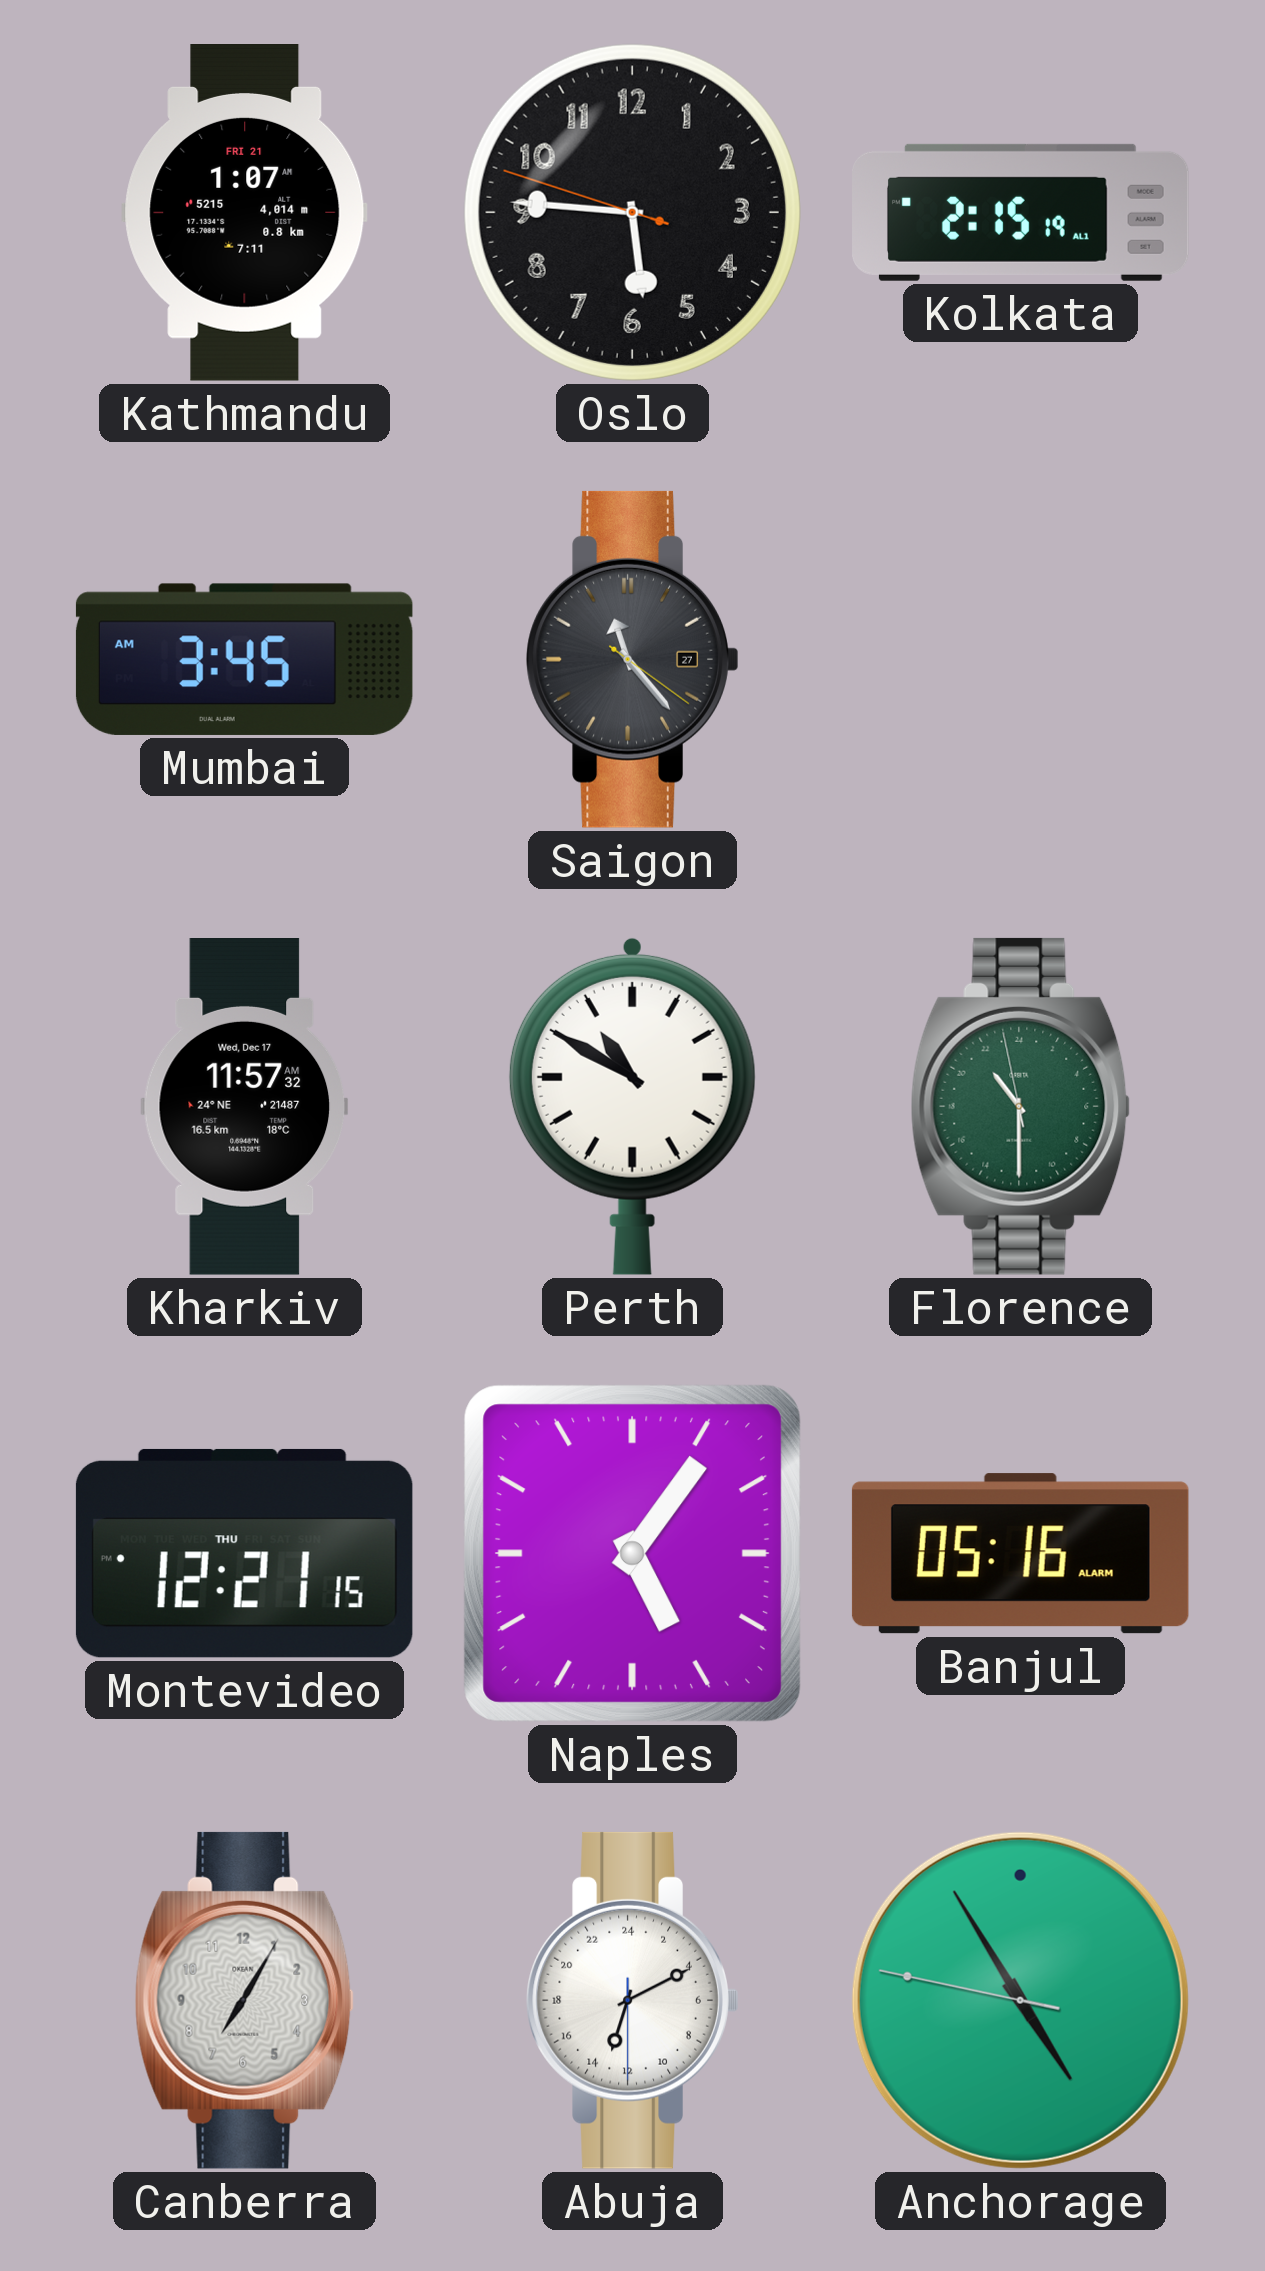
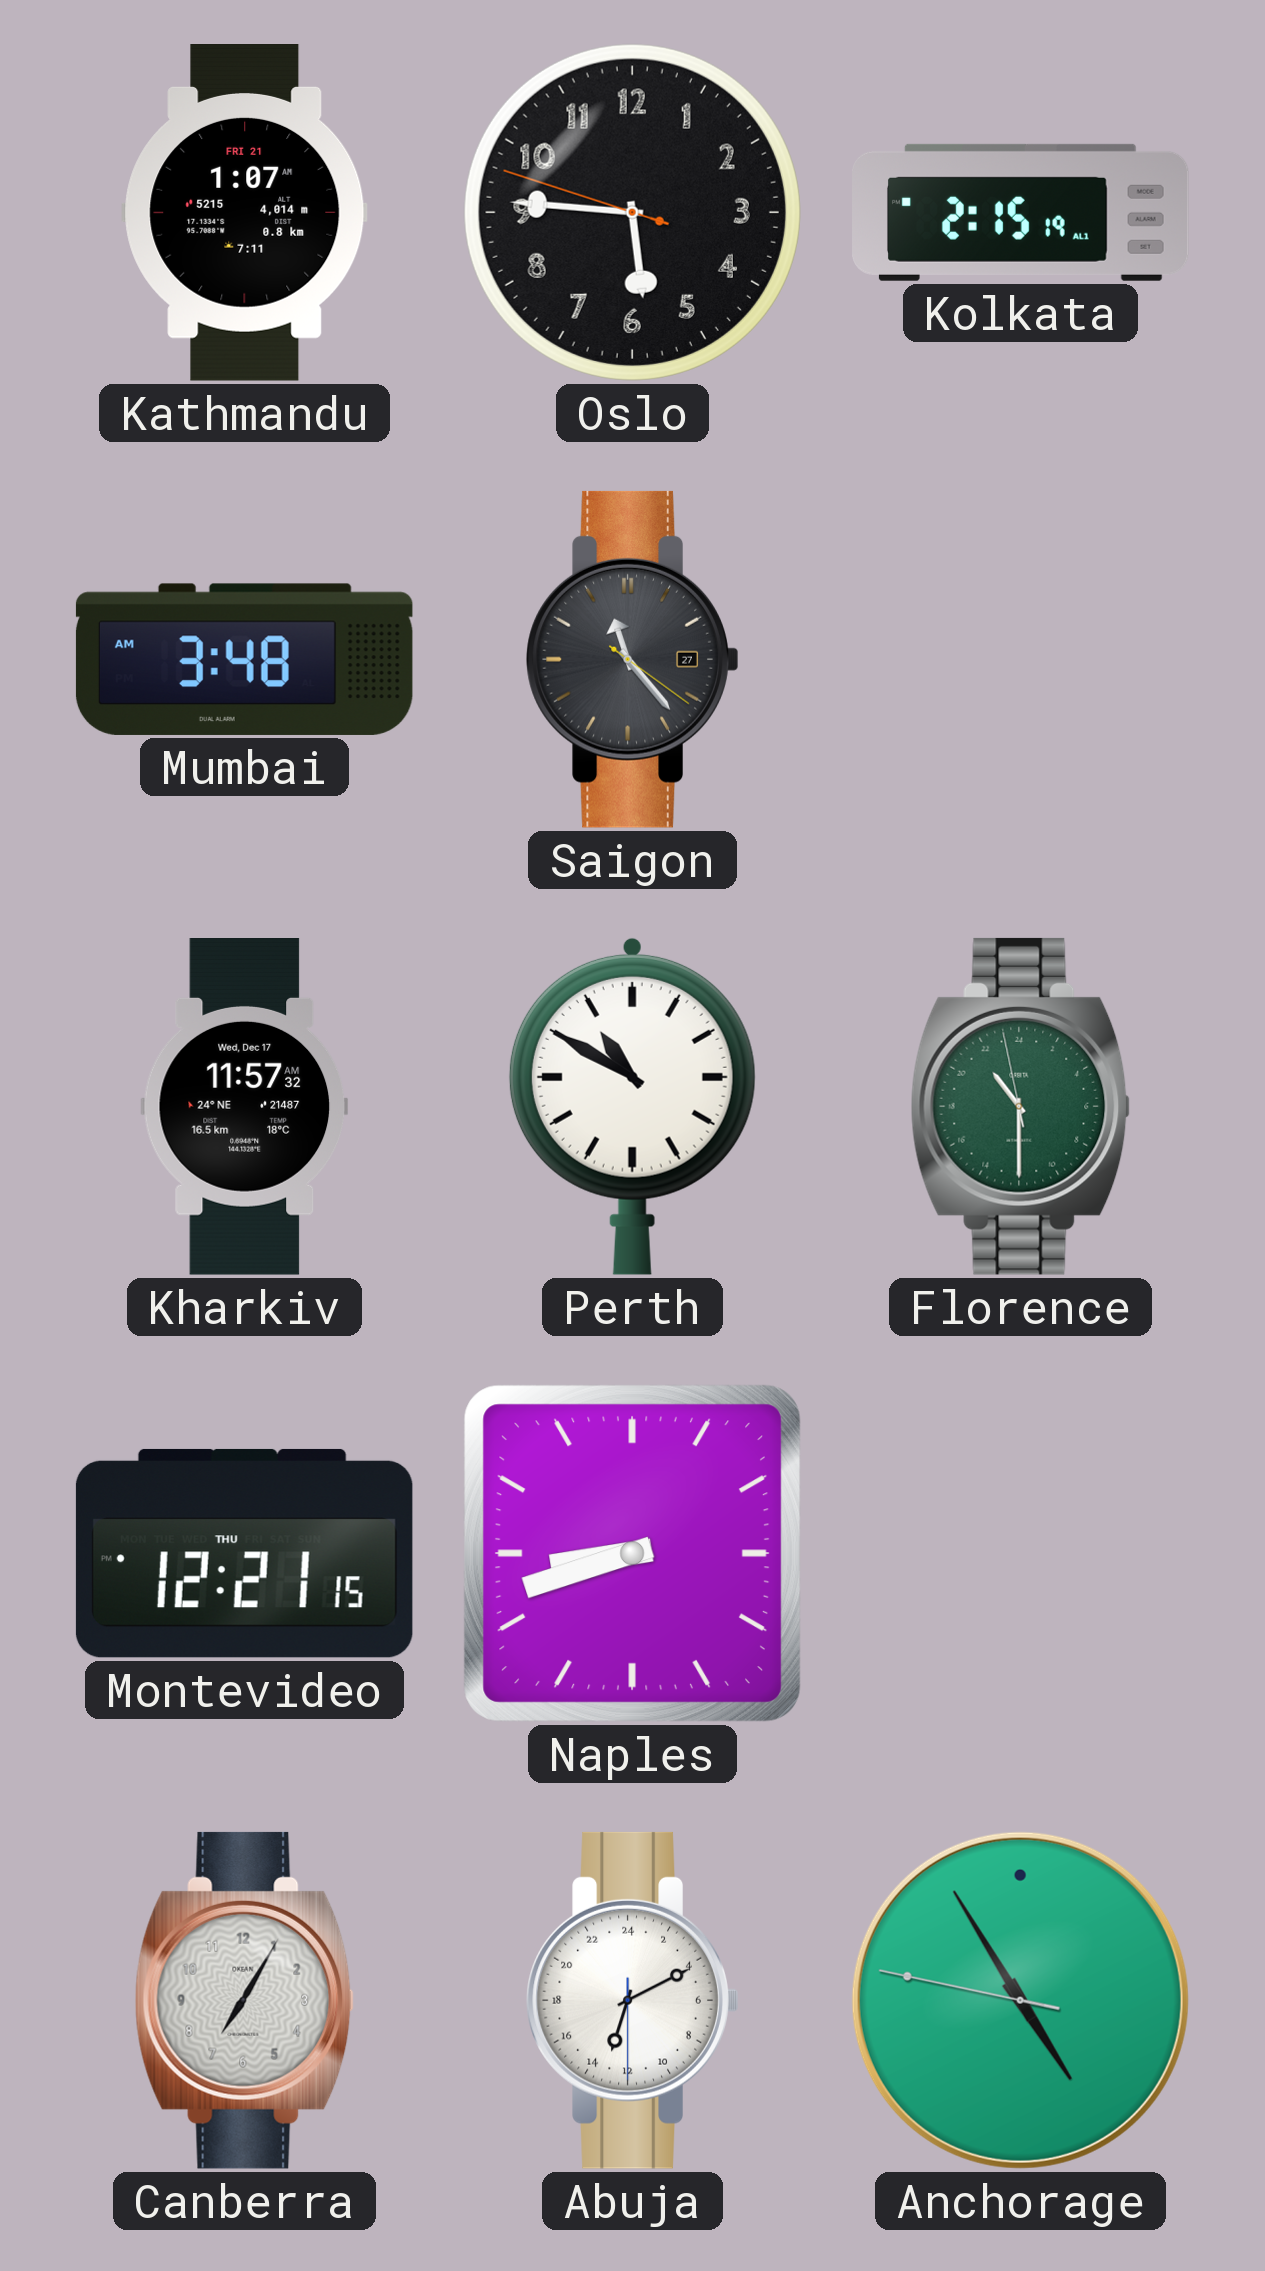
Mumbai: 3:45 -> 3:48
Naples: 5:06 -> 8:42
Banjul: 05:16 -> none
